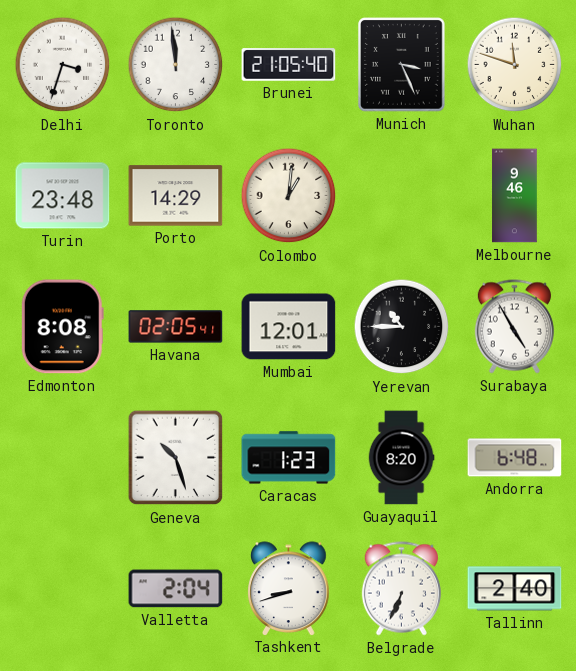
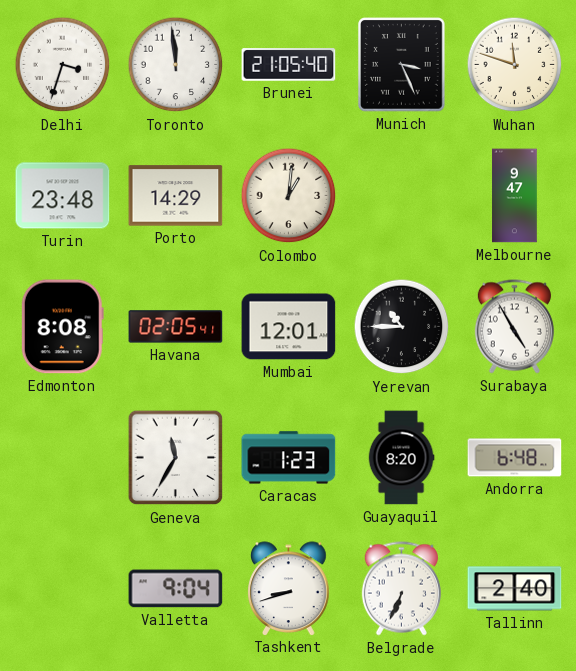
Melbourne: 9:46 -> 9:47
Geneva: 10:27 -> 11:35
Valletta: 2:04 -> 9:04
